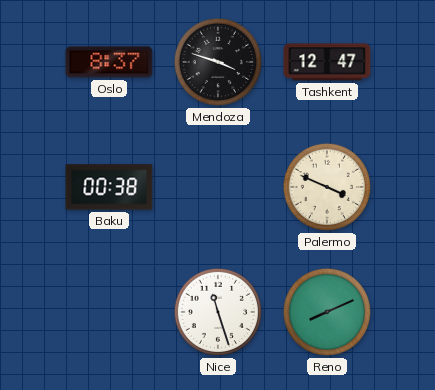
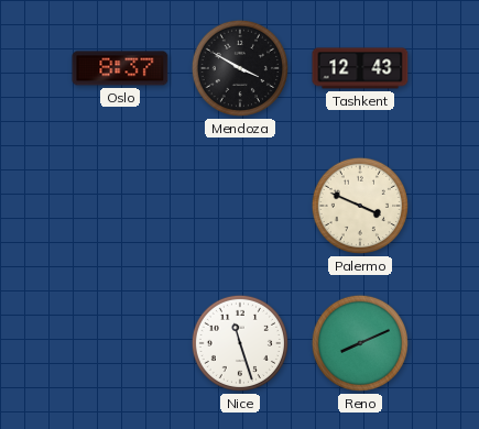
Mendoza: 3:48 -> 3:50
Tashkent: 12:47 -> 12:43
Baku: 00:38 -> none
